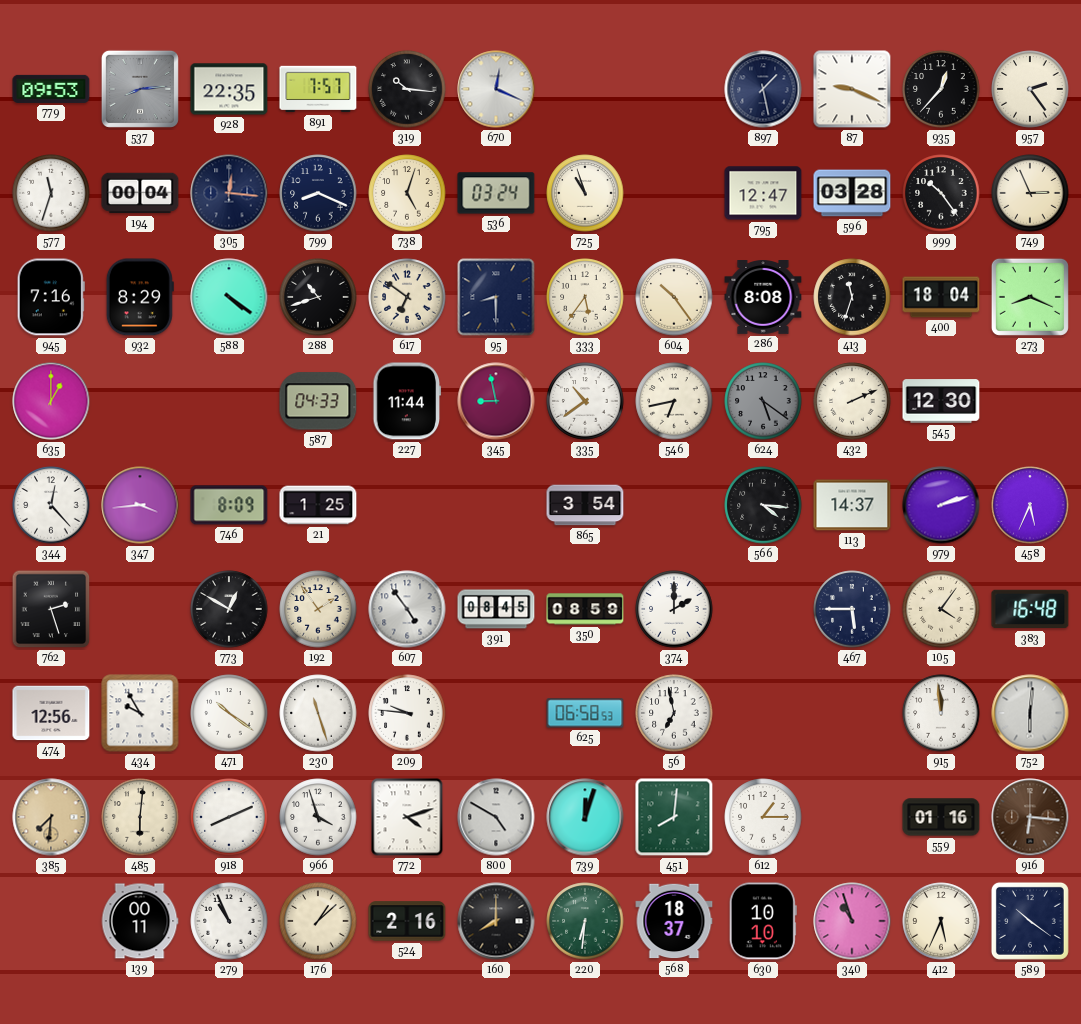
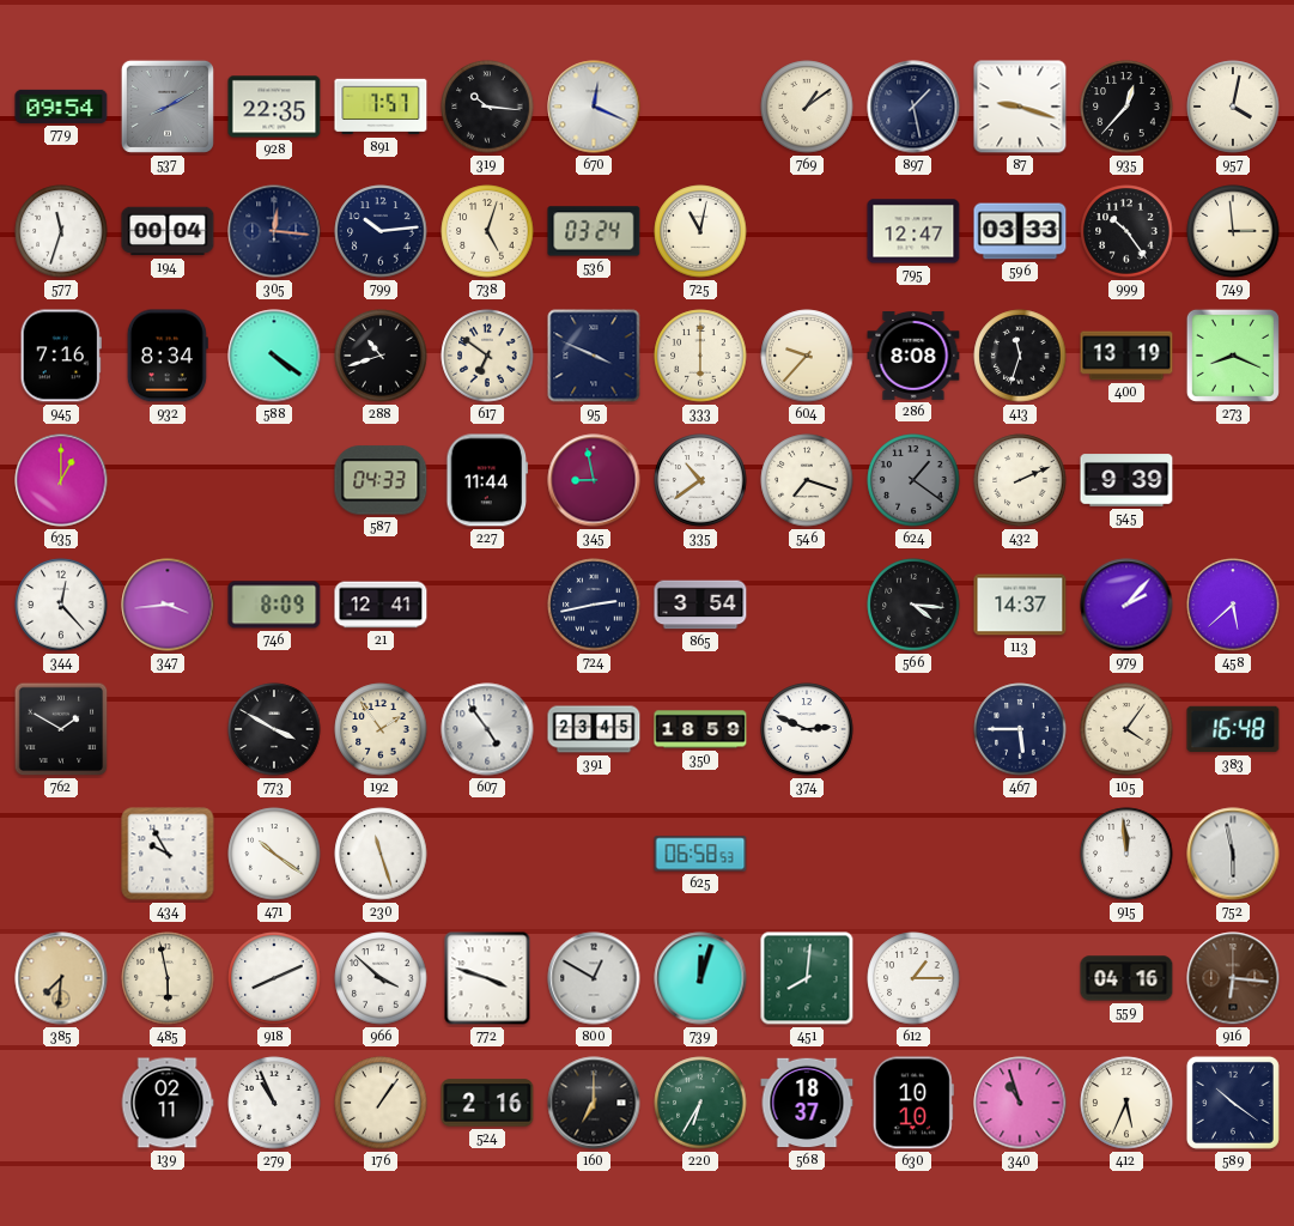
779: 09:53 -> 09:54
537: 8:14 -> 8:10
769: none -> 1:09
87: 9:19 -> 9:18
957: 2:24 -> 4:02
799: 8:19 -> 10:14
725: 10:57 -> 11:02
596: 03:28 -> 03:33
749: 2:56 -> 2:59
932: 8:29 -> 8:34
95: 8:30 -> 3:49
333: 5:36 -> 6:00
604: 10:24 -> 9:37
400: 18:04 -> 13:19
546: 6:43 -> 7:18
624: 5:21 -> 1:21
545: 12:30 -> 9:39
21: 1:25 -> 12:41
724: none -> 2:43
979: 2:12 -> 2:07
458: 5:34 -> 5:38
762: 2:27 -> 1:50
773: 12:50 -> 3:50
391: 08:45 -> 23:45
350: 08:59 -> 18:59
374: 2:00 -> 2:49
474: 12:56 -> none
209: 9:46 -> none
56: 6:58 -> none
752: 6:01 -> 5:58
485: 6:01 -> 5:58
966: 3:57 -> 3:52
772: 4:12 -> 3:48
800: 4:50 -> 12:50
559: 01:16 -> 04:16
139: 00:11 -> 02:11
176: 1:08 -> 1:06
160: 8:00 -> 7:00
220: 6:31 -> 6:35
